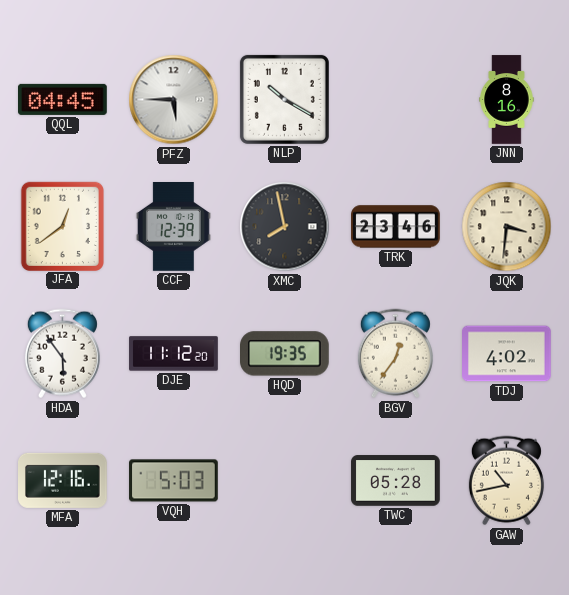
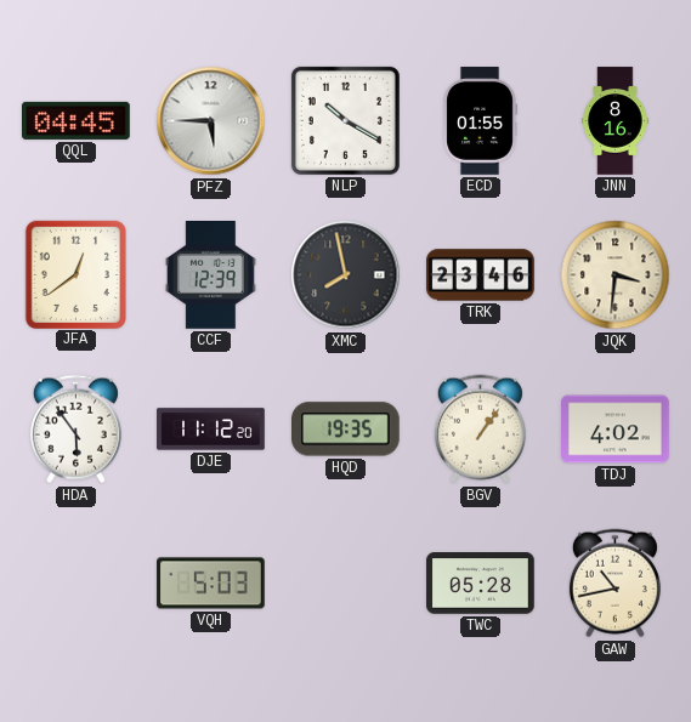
ECD: none -> 01:55
BGV: 12:36 -> 1:06
MFA: 12:16 -> none
